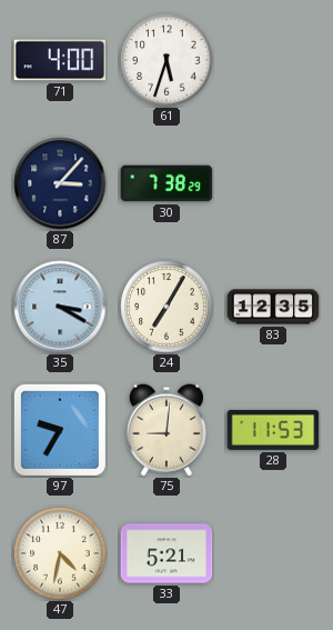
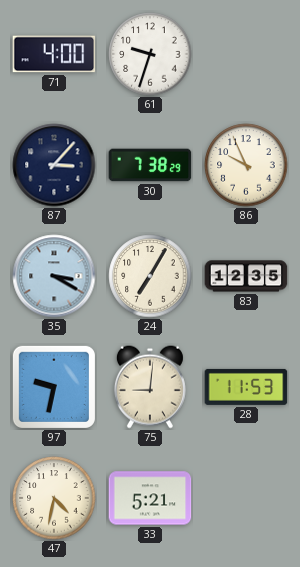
61: 5:33 -> 9:33
86: none -> 9:56
97: 9:35 -> 9:32
